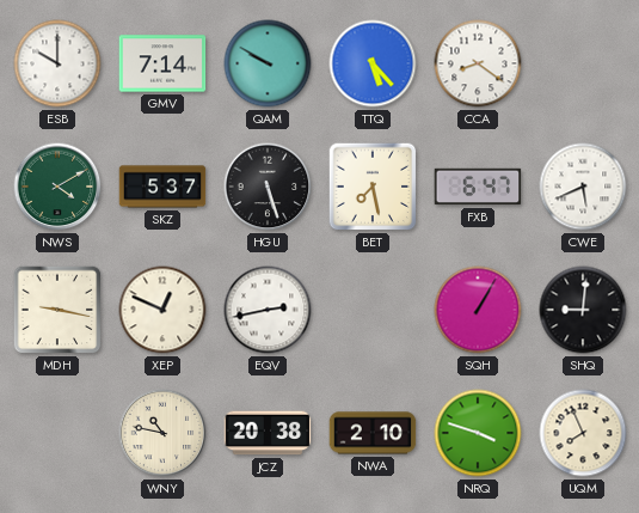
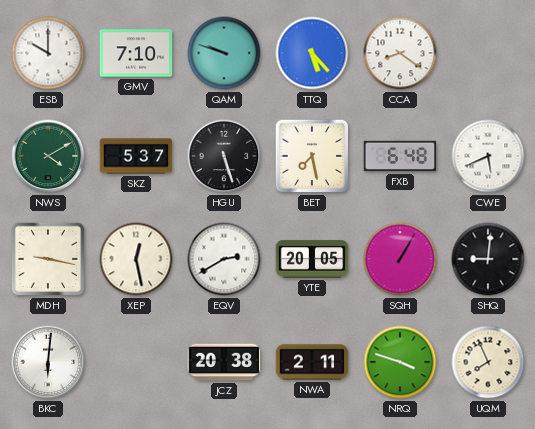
GMV: 7:14 -> 7:10
QAM: 9:50 -> 9:48
FXB: 6:47 -> 6:48
XEP: 12:49 -> 12:28
EQV: 2:43 -> 2:40
YTE: none -> 20:05
BKC: none -> 6:01
WNY: 10:47 -> none
NWA: 2:10 -> 2:11
